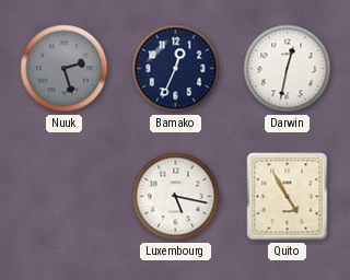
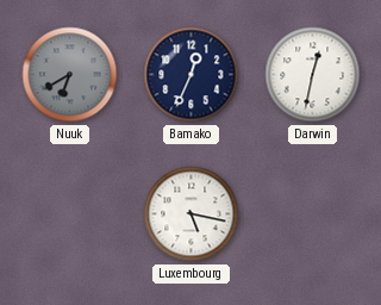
Nuuk: 2:27 -> 6:40
Quito: 4:55 -> none
